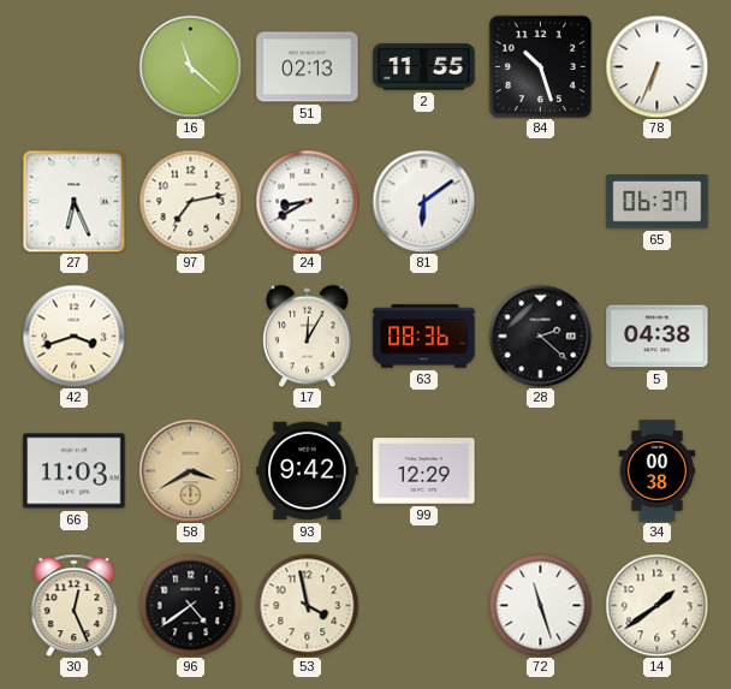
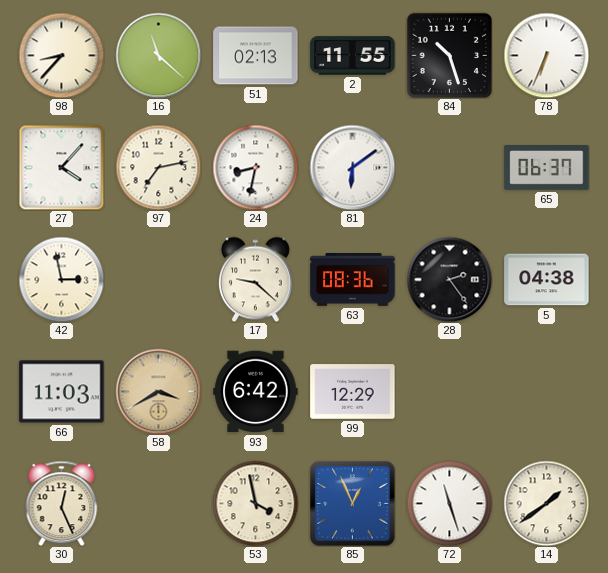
98: none -> 8:37
27: 6:26 -> 4:07
24: 8:40 -> 8:32
42: 3:42 -> 2:58
17: 12:05 -> 9:22
28: 2:22 -> 2:24
93: 9:42 -> 6:42
34: 00:38 -> none
96: 4:39 -> none
85: none -> 12:56
